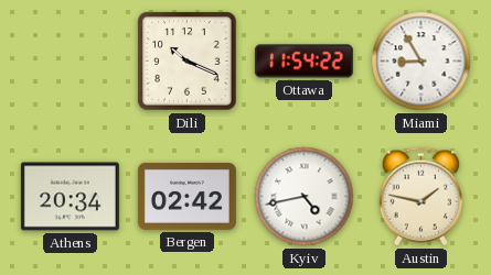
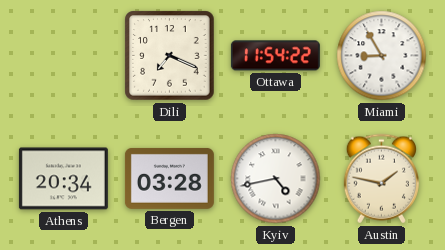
Dili: 10:19 -> 7:19
Bergen: 02:42 -> 03:28
